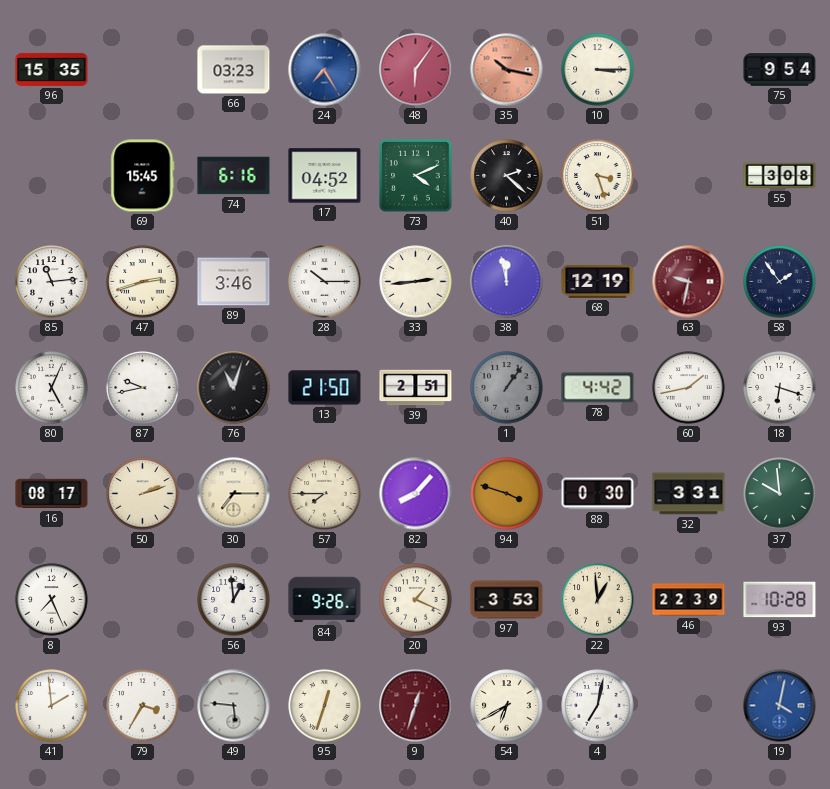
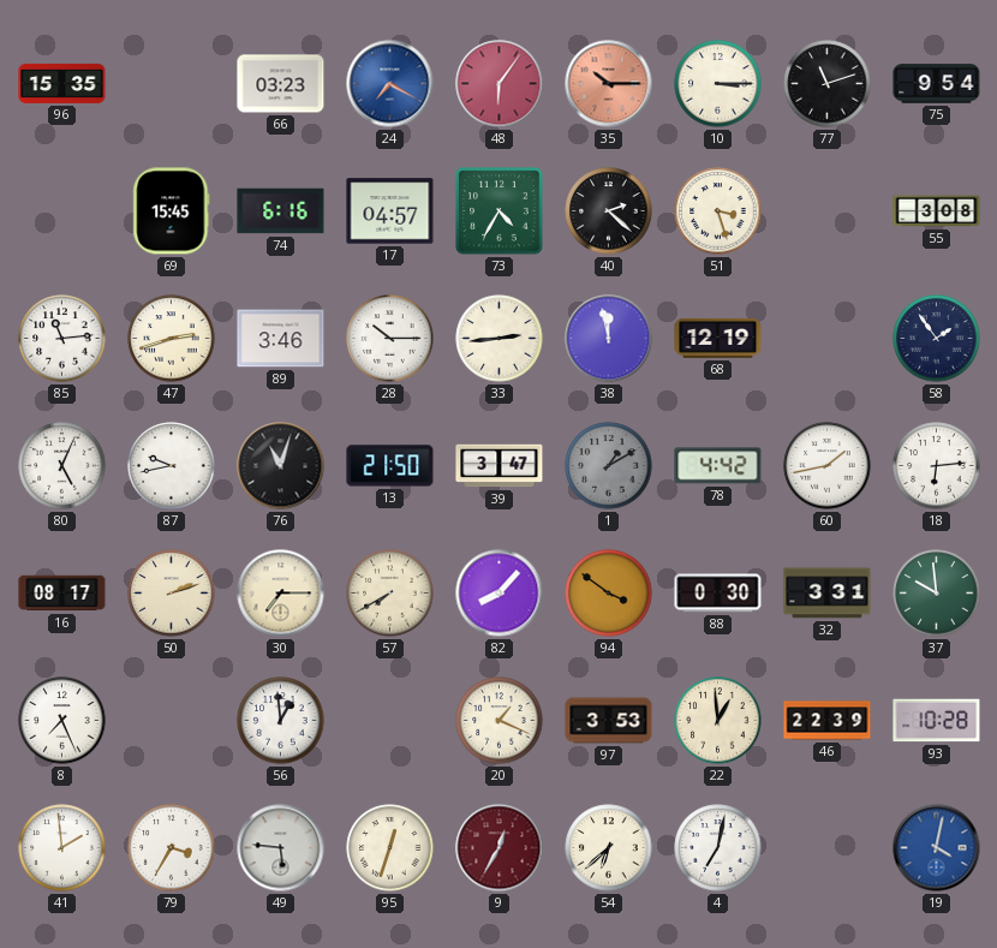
24: 7:25 -> 7:20
35: 10:17 -> 10:15
77: none -> 11:12
17: 04:52 -> 04:57
73: 4:11 -> 4:35
63: 9:32 -> none
39: 2:51 -> 3:47
1: 1:06 -> 1:10
18: 6:18 -> 6:14
57: 7:45 -> 7:40
94: 3:48 -> 3:51
84: 9:26 -> none
9: 12:33 -> 12:35
54: 6:40 -> 6:38
